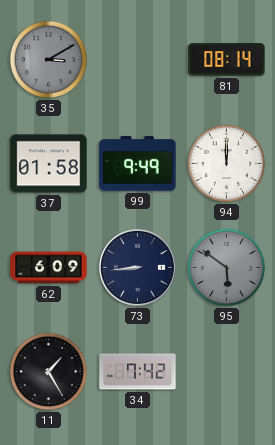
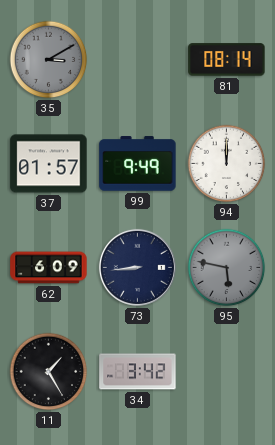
37: 01:58 -> 01:57
95: 5:51 -> 5:47
34: 7:42 -> 3:42
